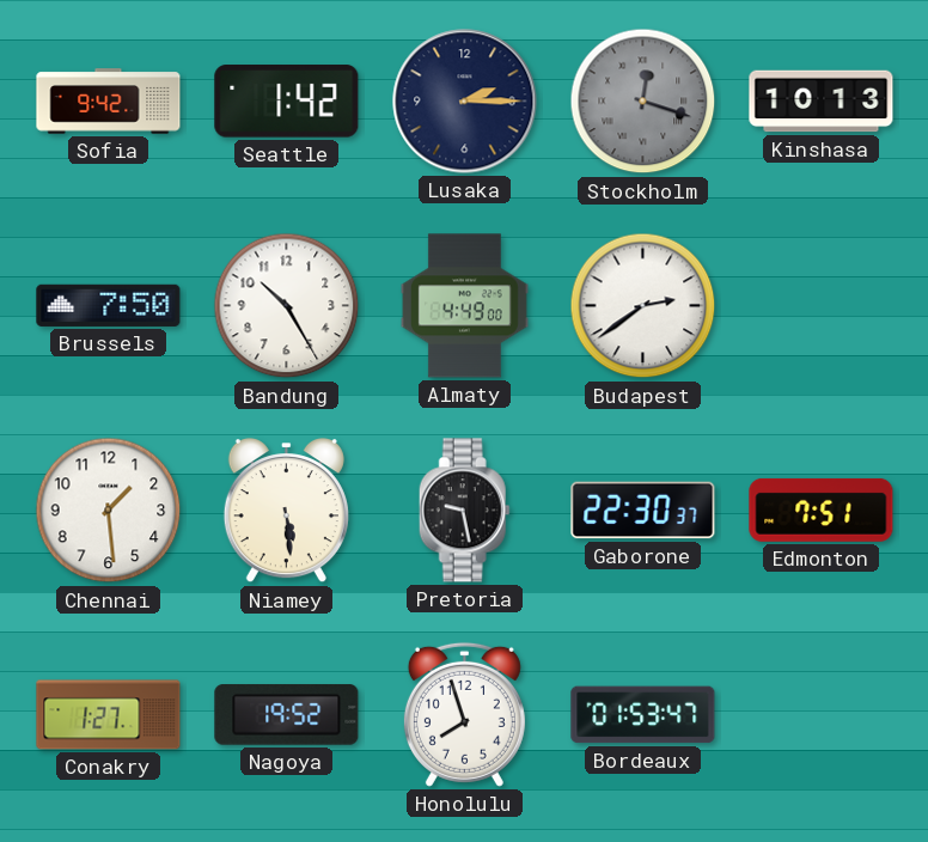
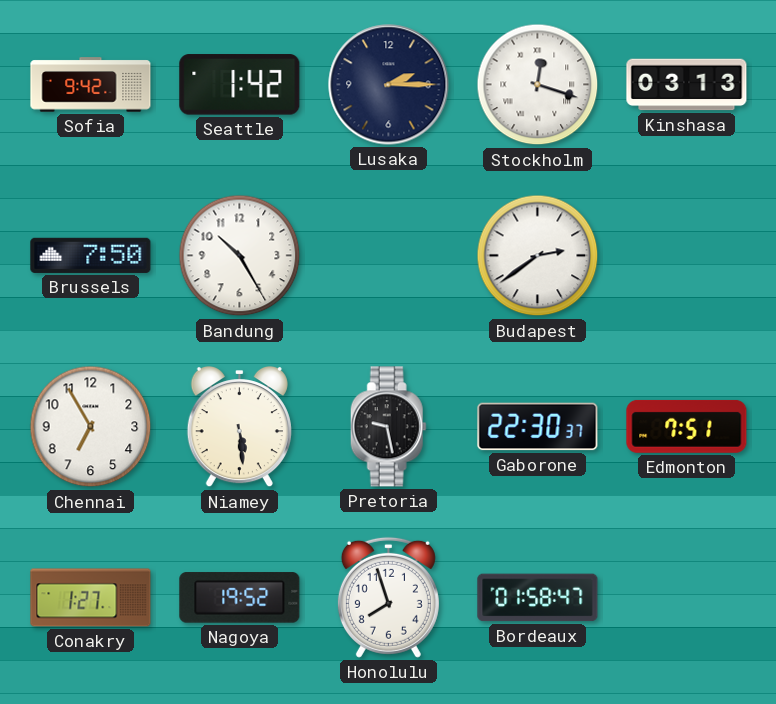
Stockholm dial: grey -> white
Kinshasa: 10:13 -> 03:13
Almaty: 4:49 -> none
Chennai: 1:29 -> 6:55
Bordeaux: 01:53 -> 01:58
